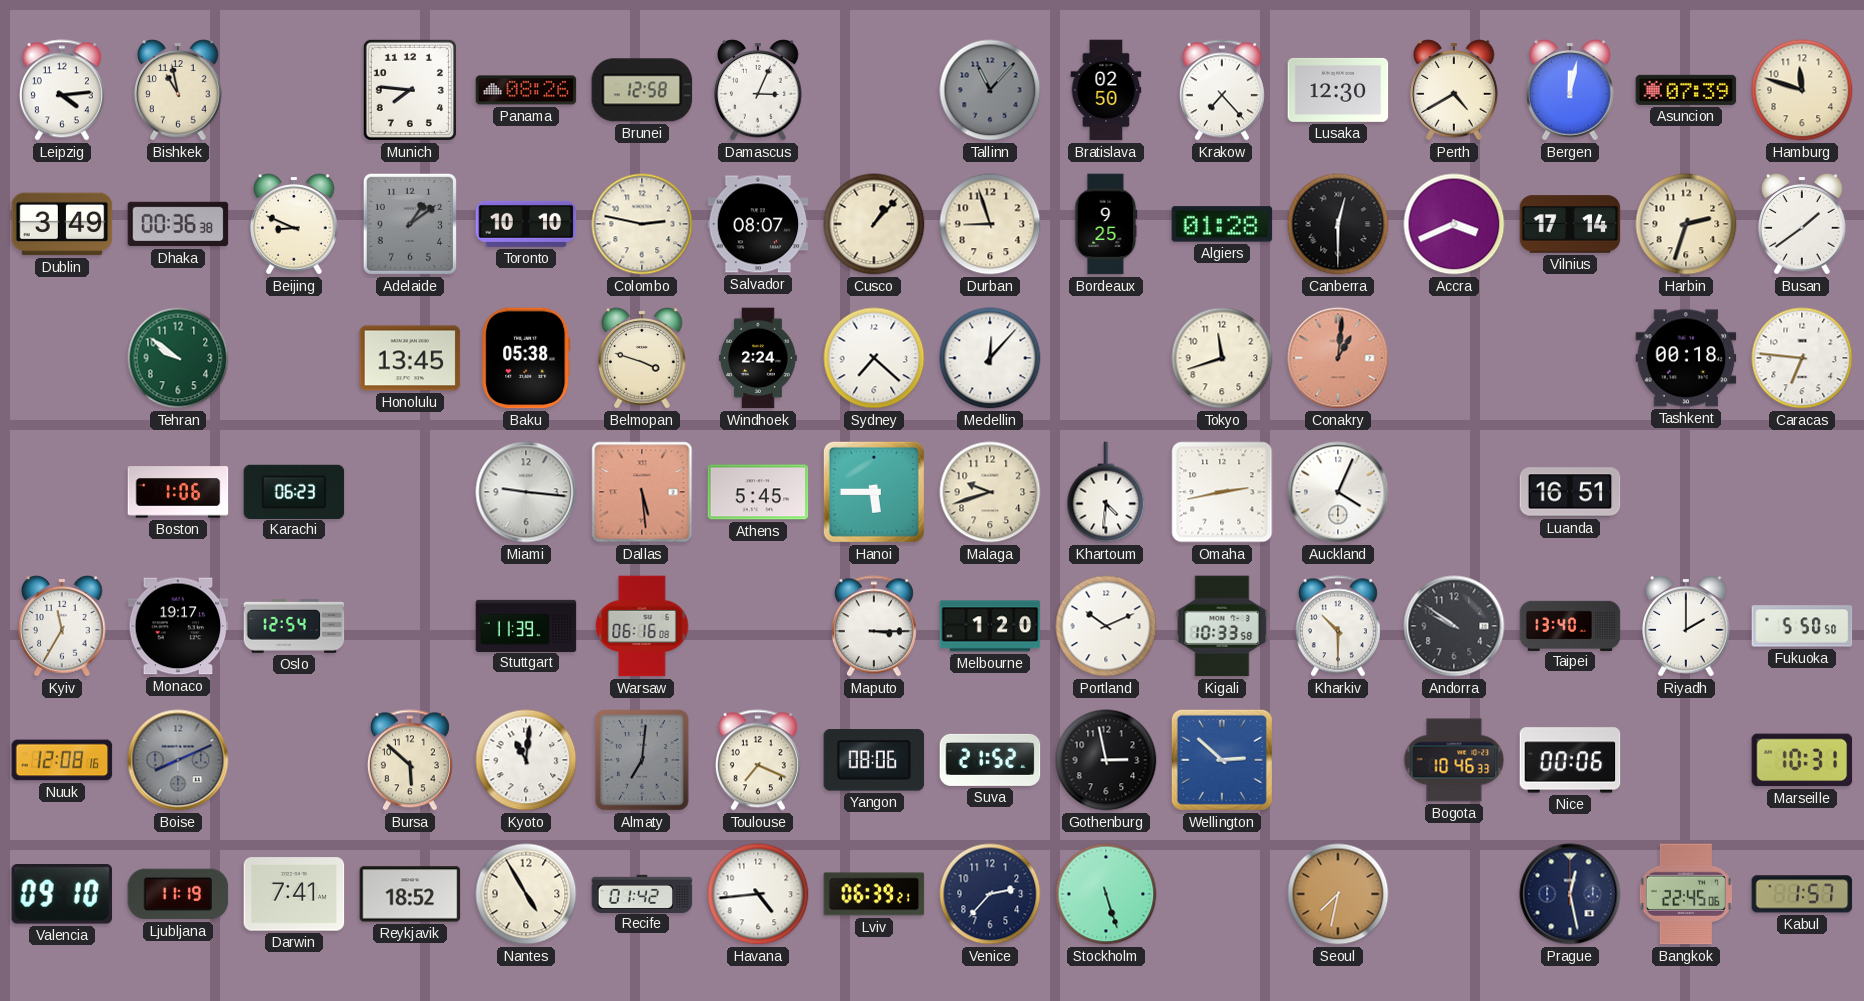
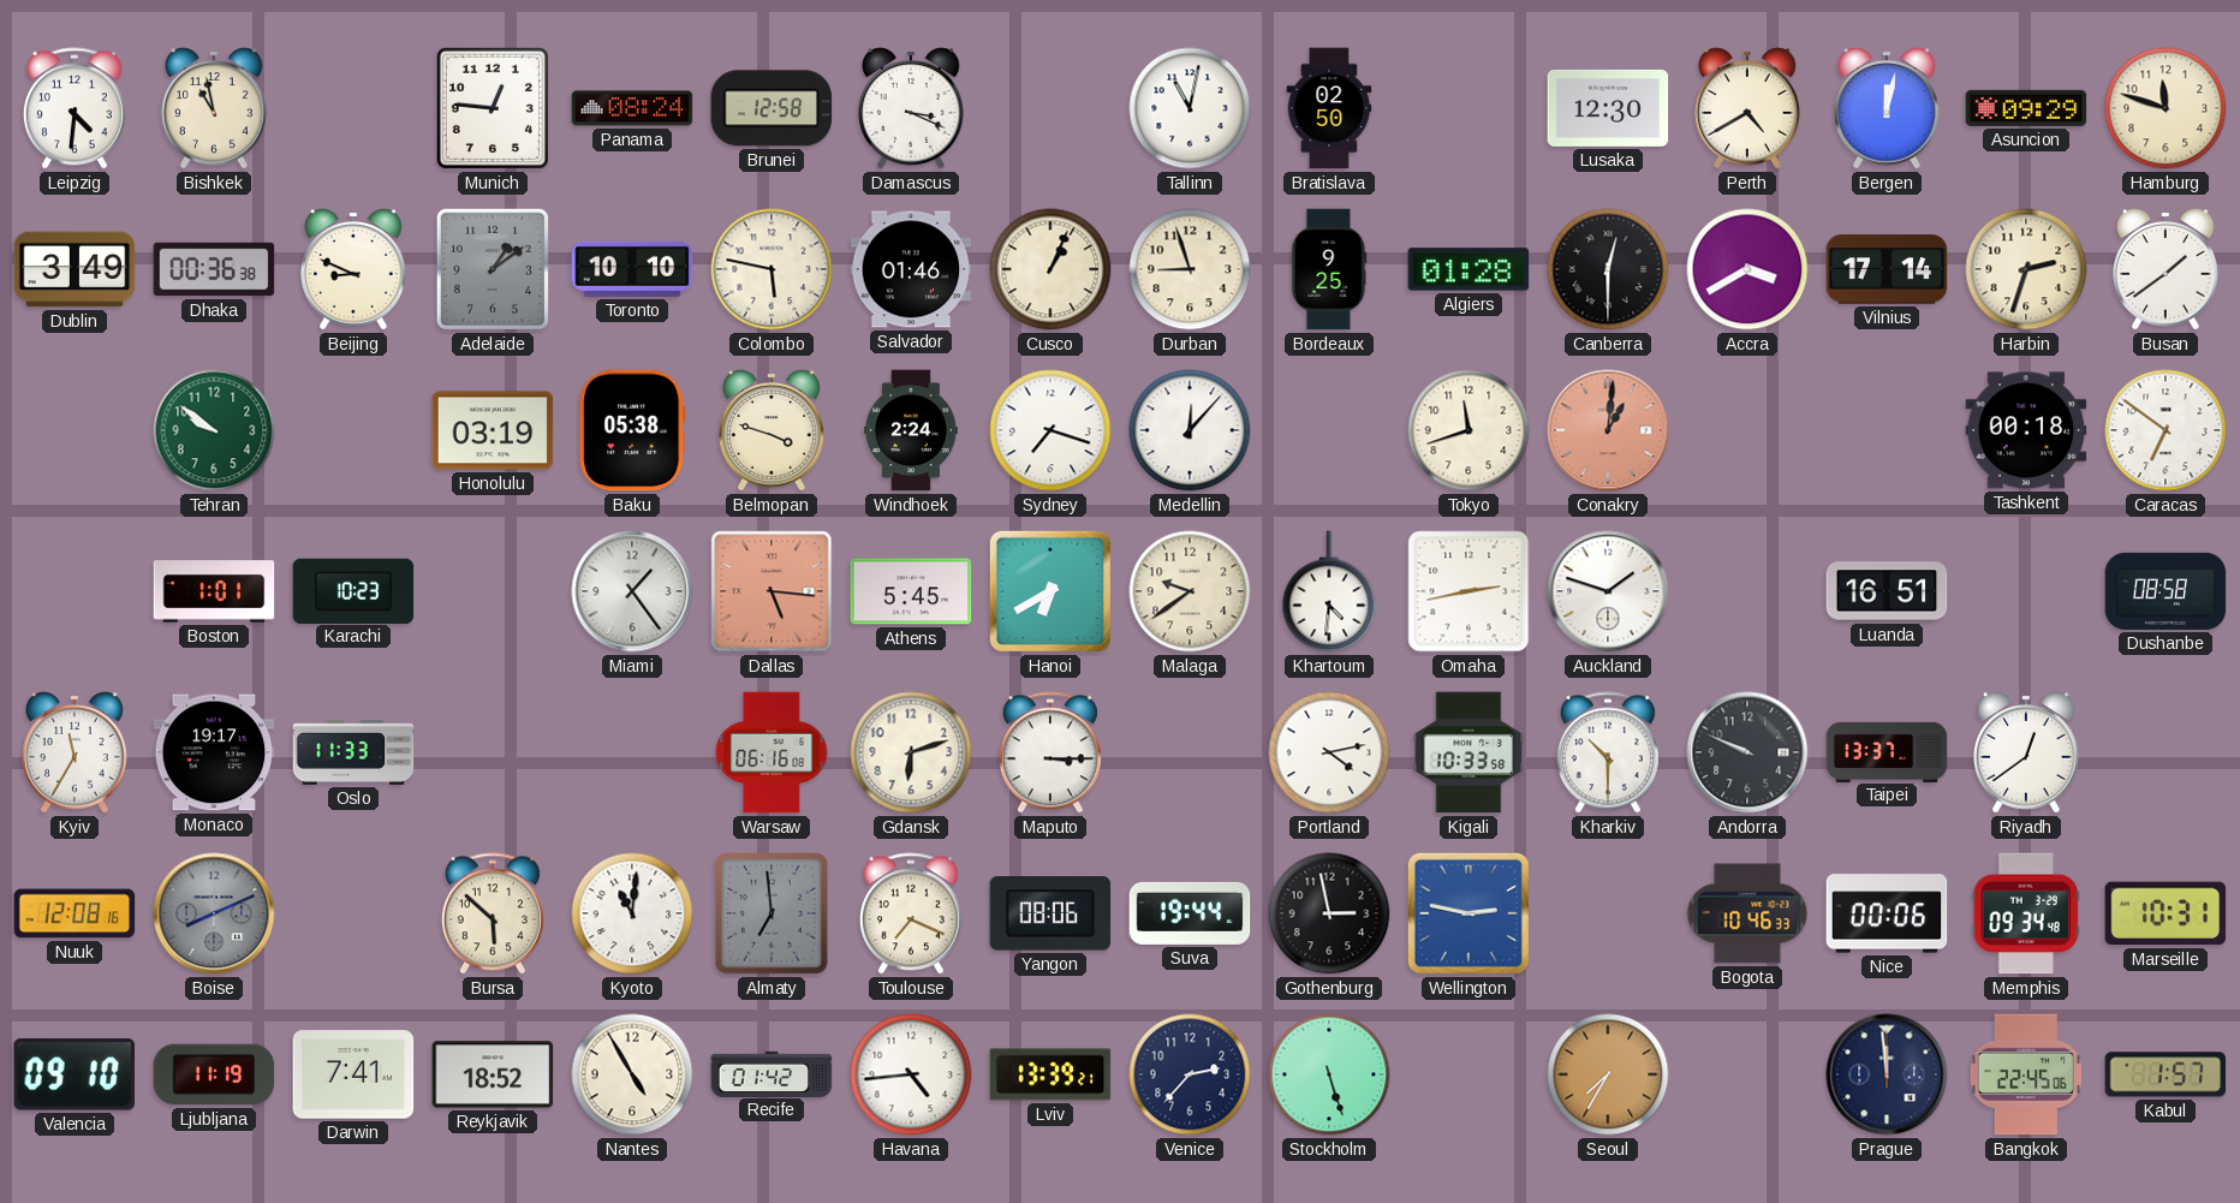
Leipzig: 4:14 -> 4:31
Munich: 7:46 -> 12:46
Panama: 08:26 -> 08:24
Damascus: 3:04 -> 3:19
Tallinn: 11:07 -> 11:02
Tallinn dial: grey -> white
Krakow: 7:23 -> none
Asuncion: 07:39 -> 09:29
Colombo: 2:47 -> 5:47
Salvador: 08:07 -> 01:46
Cusco: 1:07 -> 1:04
Accra: 3:41 -> 3:40
Honolulu: 13:45 -> 03:19
Sydney: 7:22 -> 7:18
Caracas: 6:46 -> 6:51
Boston: 1:06 -> 1:01
Karachi: 06:23 -> 10:23
Miami: 9:16 -> 1:24
Dallas: 5:29 -> 5:16
Hanoi: 5:45 -> 6:40
Malaga: 9:42 -> 9:39
Auckland: 4:04 -> 1:48
Dushanbe: none -> 08:58
Oslo: 12:54 -> 11:33
Stuttgart: 11:39 -> none
Gdansk: none -> 6:12
Melbourne: 1:20 -> none
Portland: 10:11 -> 4:13
Andorra: 9:51 -> 9:49
Taipei: 13:40 -> 13:37
Riyadh: 2:00 -> 12:39
Fukuoka: 5:50 -> none
Almaty: 7:01 -> 6:59
Suva: 21:52 -> 19:44
Wellington: 2:52 -> 2:47
Memphis: none -> 09:34
Lviv: 06:39 -> 13:39
Seoul: 7:32 -> 7:35
Prague: 12:28 -> 11:59
